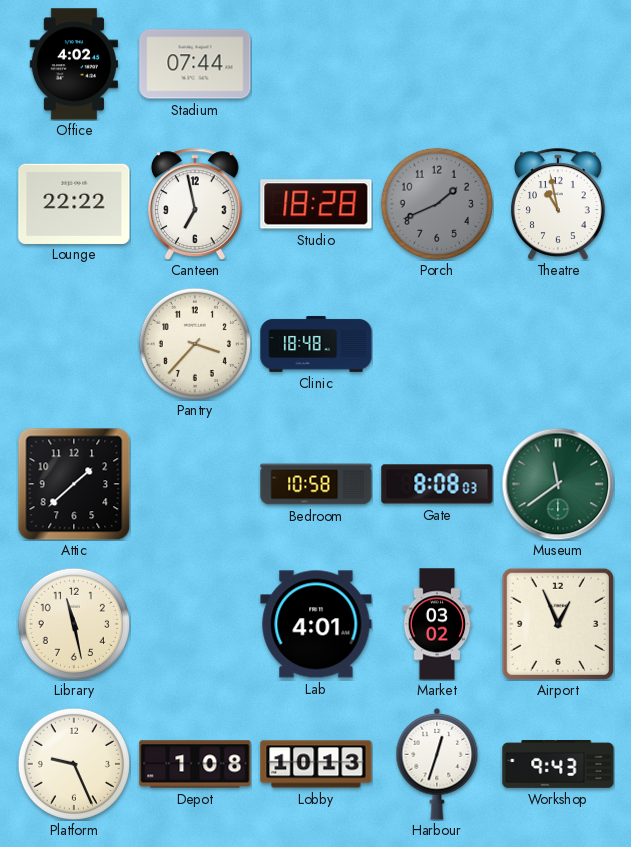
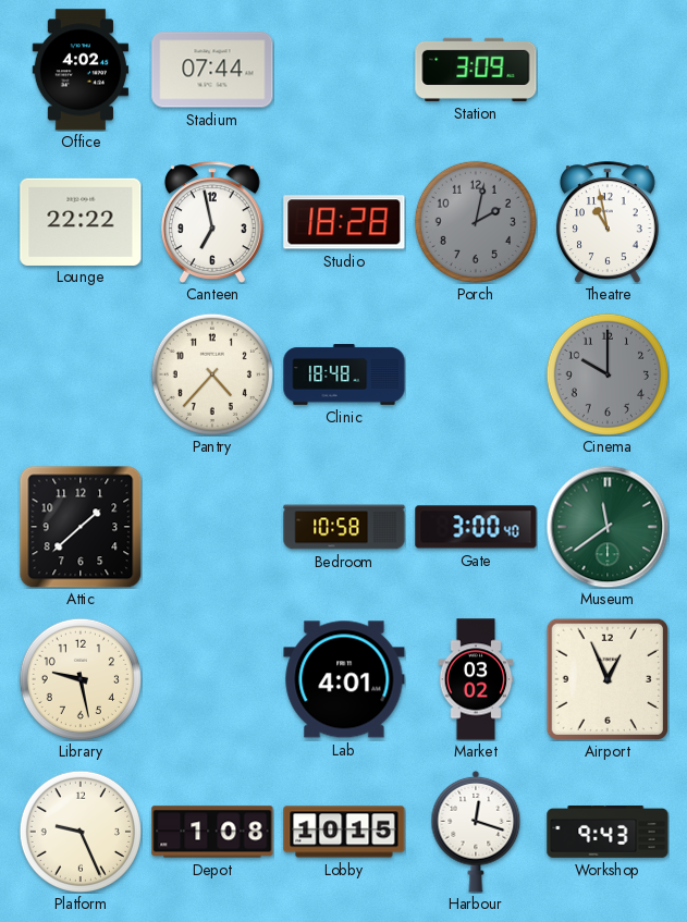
Station: none -> 3:09
Porch: 1:41 -> 2:02
Pantry: 3:37 -> 4:37
Cinema: none -> 10:00
Gate: 8:08 -> 3:00
Library: 11:28 -> 9:28
Lobby: 10:13 -> 10:15
Harbour: 12:33 -> 12:18
